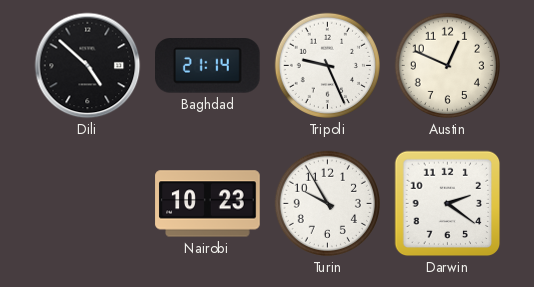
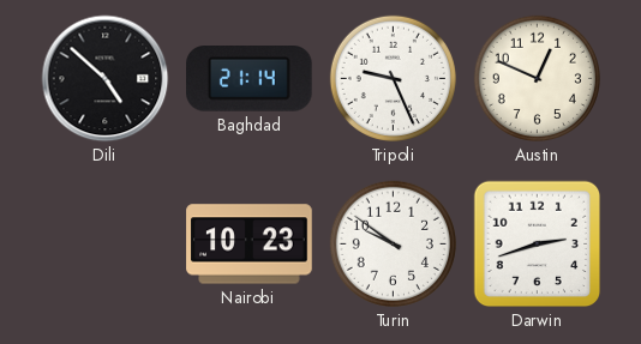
Turin: 9:55 -> 9:51
Darwin: 2:21 -> 2:42
